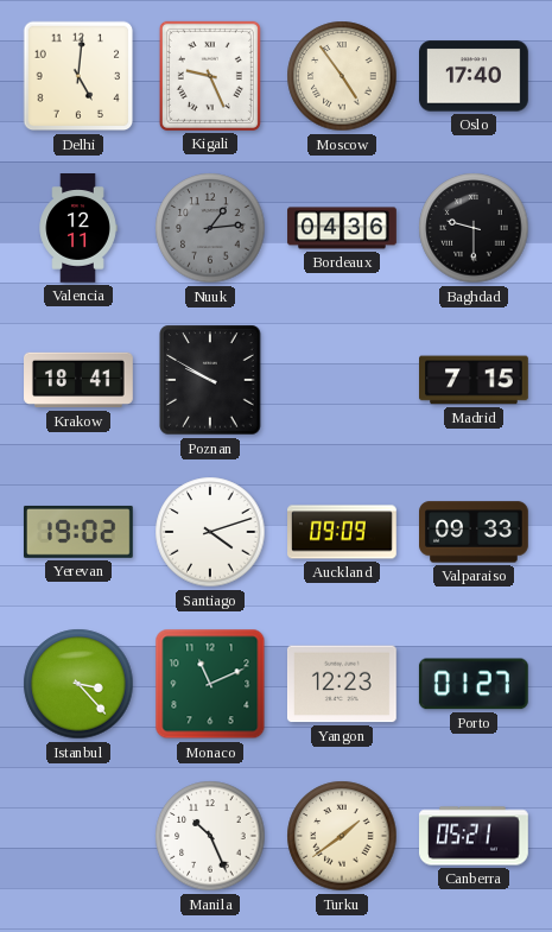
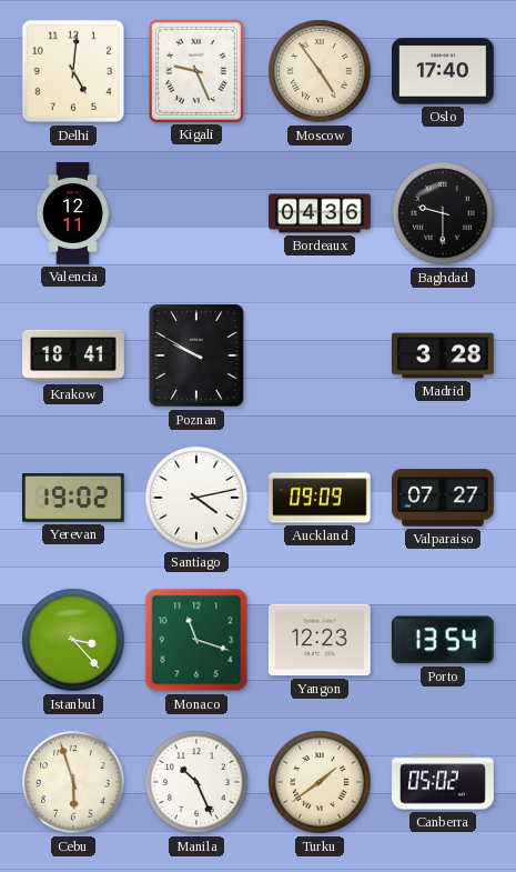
Nuuk: 1:14 -> none
Madrid: 7:15 -> 3:28
Santiago: 4:12 -> 4:13
Valparaiso: 09:33 -> 07:27
Monaco: 11:11 -> 11:18
Porto: 01:27 -> 13:54
Cebu: none -> 5:57
Canberra: 05:21 -> 05:02
